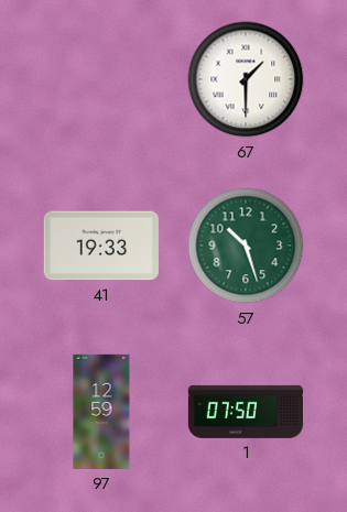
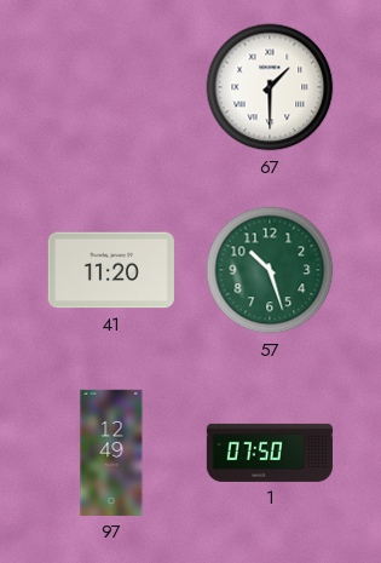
41: 19:33 -> 11:20
97: 12:59 -> 12:49
